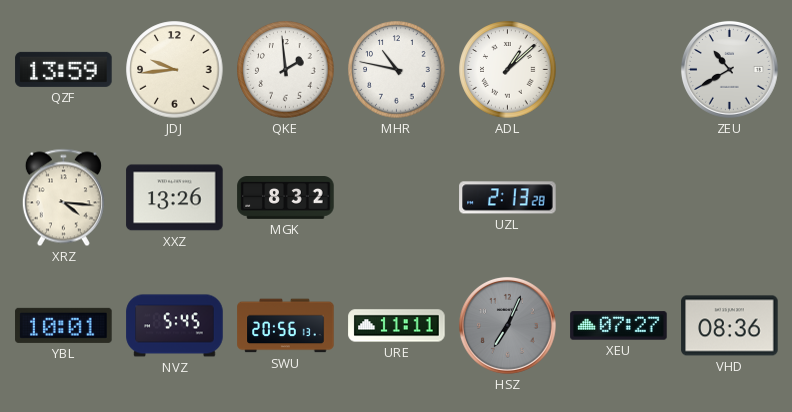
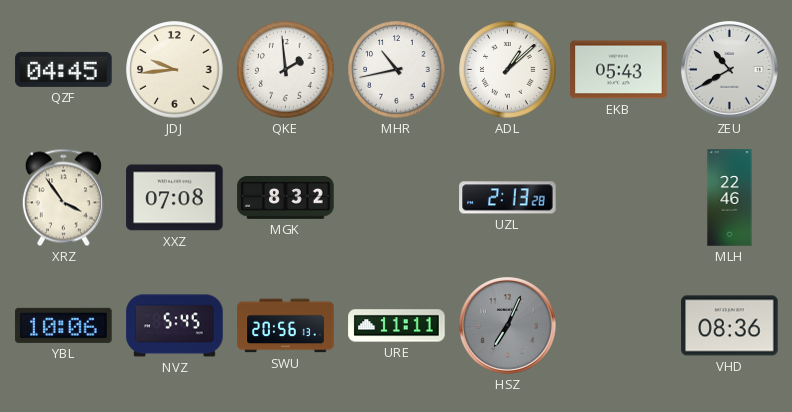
QZF: 13:59 -> 04:45
MHR: 10:47 -> 10:43
EKB: none -> 05:43
XRZ: 4:16 -> 3:54
XXZ: 13:26 -> 07:08
MLH: none -> 22:46
YBL: 10:01 -> 10:06
XEU: 07:27 -> none
